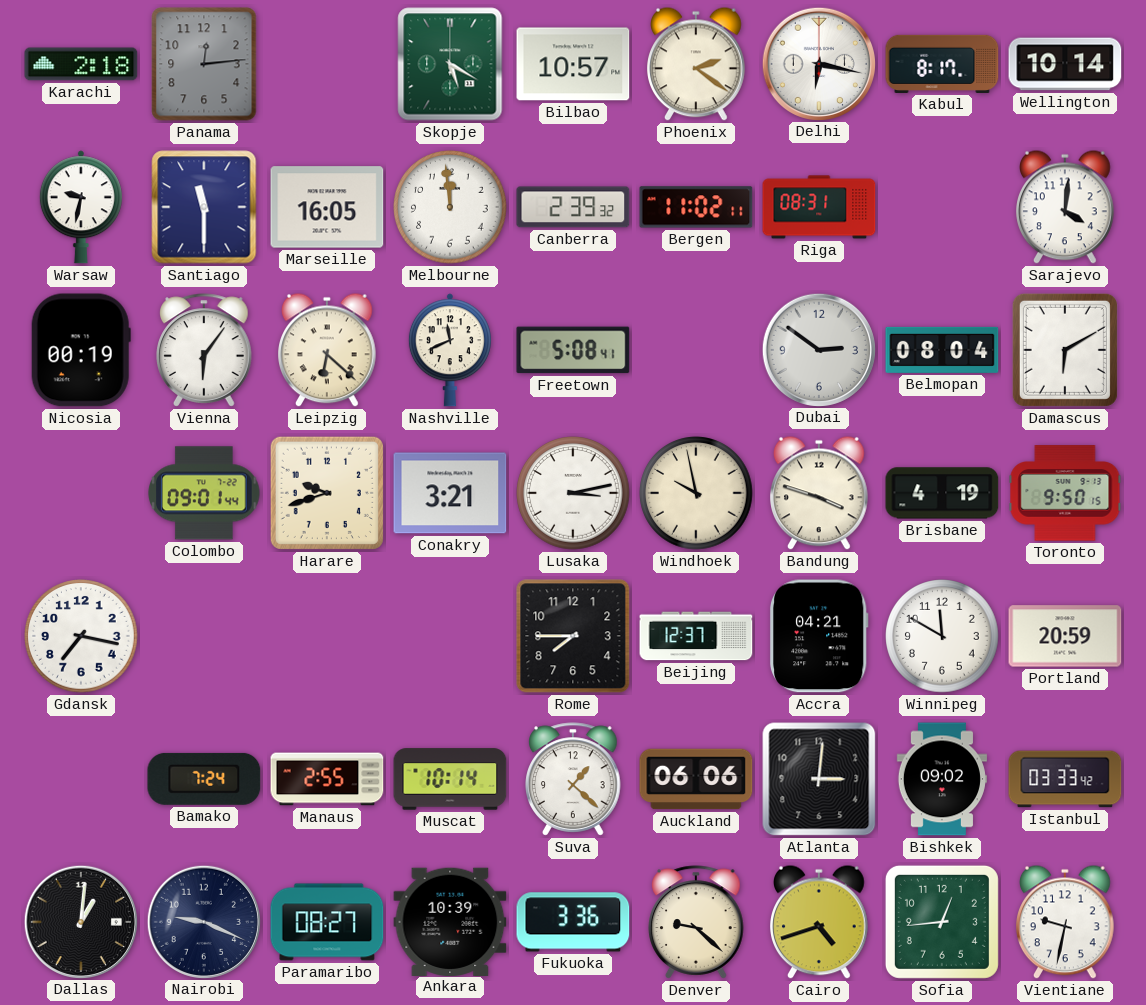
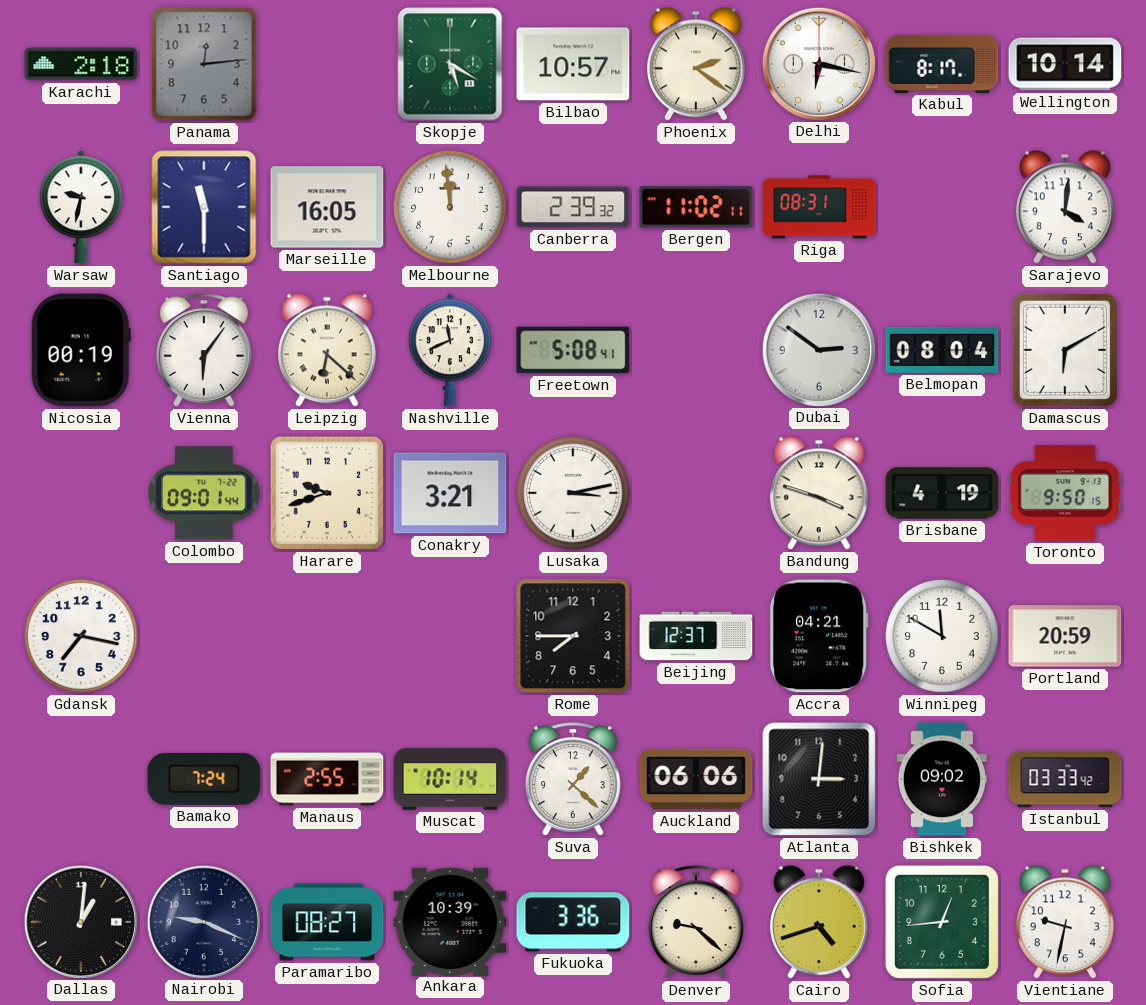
Windhoek: 9:58 -> none
